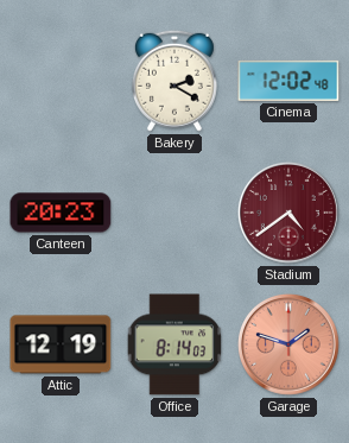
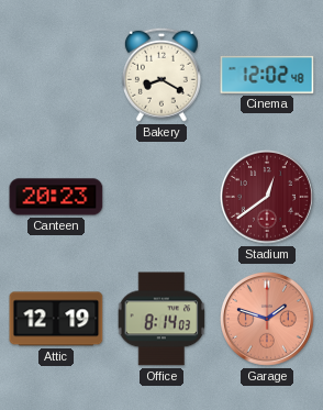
Bakery: 2:20 -> 8:20
Stadium: 4:39 -> 12:39
